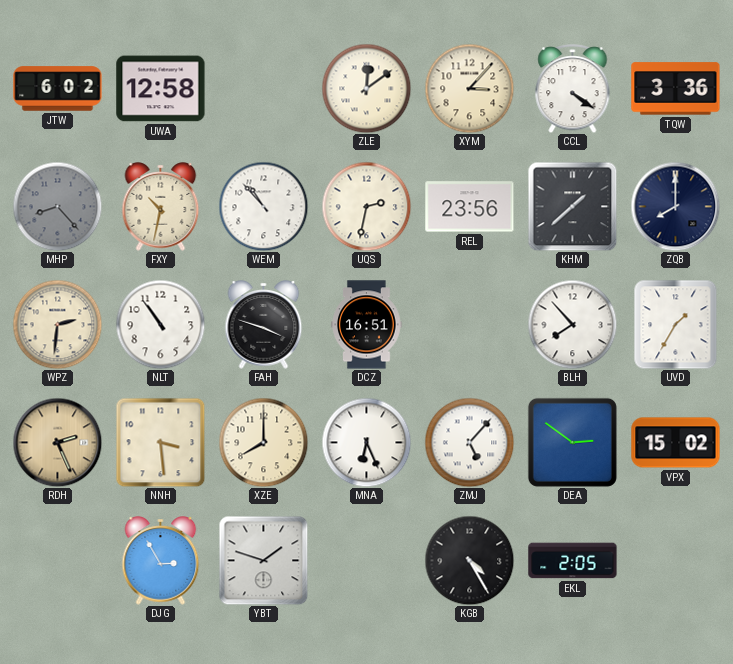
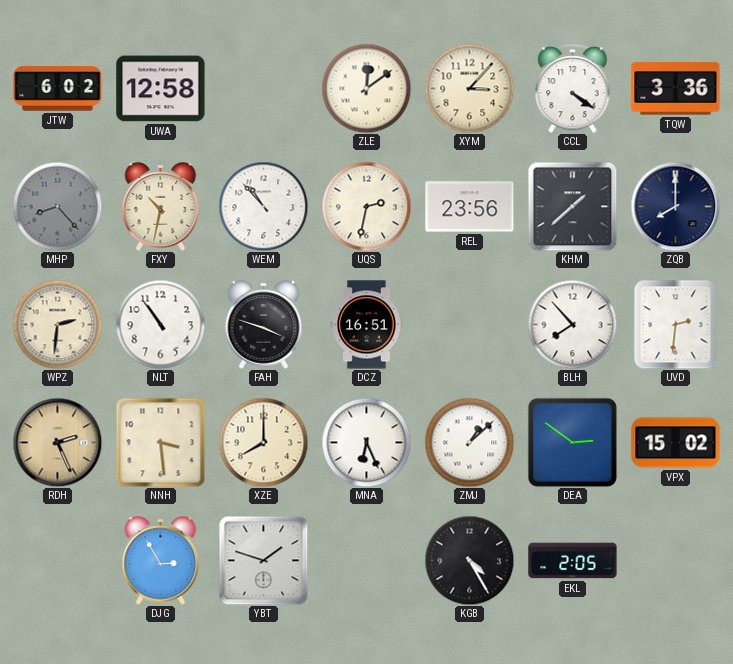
UVD: 1:35 -> 2:31
ZMJ: 5:07 -> 1:08
